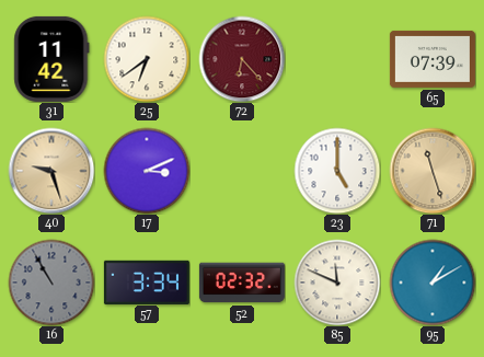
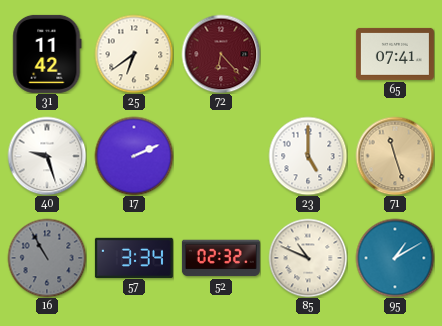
65: 07:39 -> 07:41
40 dial: champagne -> white
17: 3:11 -> 2:11
85: 11:49 -> 10:49
